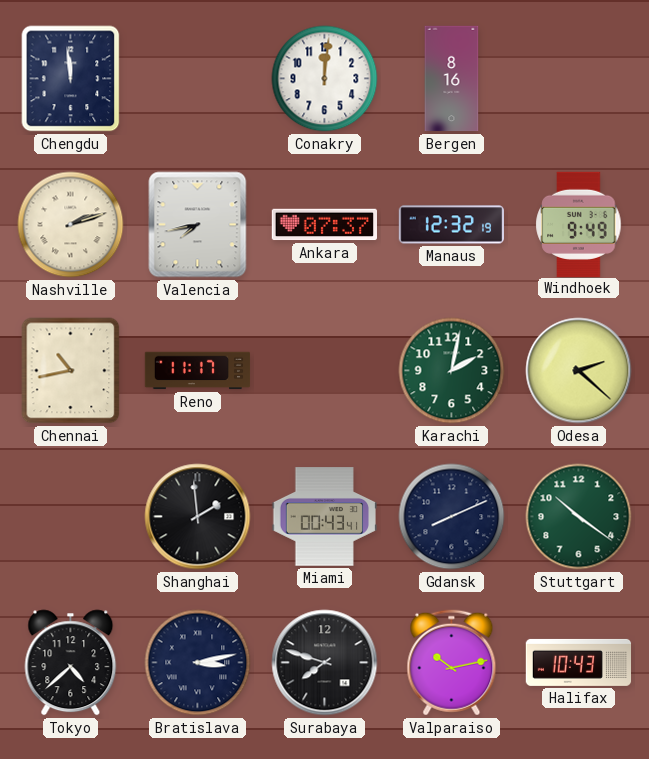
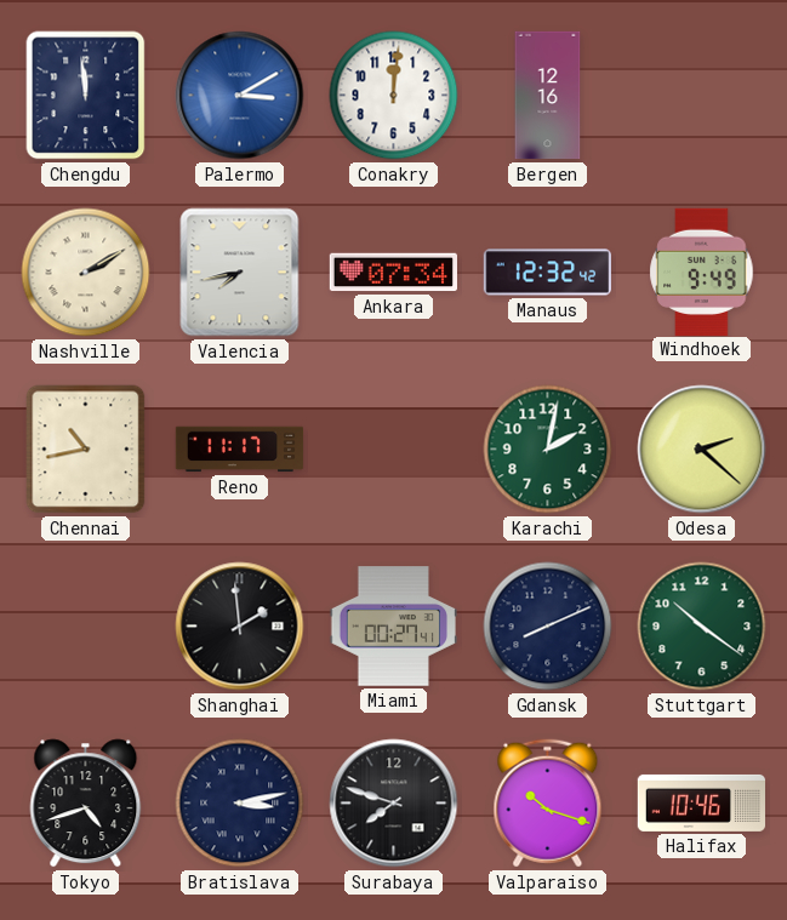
Palermo: none -> 3:10
Bergen: 8:16 -> 12:16
Nashville: 2:12 -> 2:10
Ankara: 07:37 -> 07:34
Manaus: 12:32:19 -> 12:32:42
Miami: 00:43 -> 00:27
Tokyo: 4:38 -> 4:42
Valparaiso: 10:13 -> 10:18
Halifax: 10:43 -> 10:46
